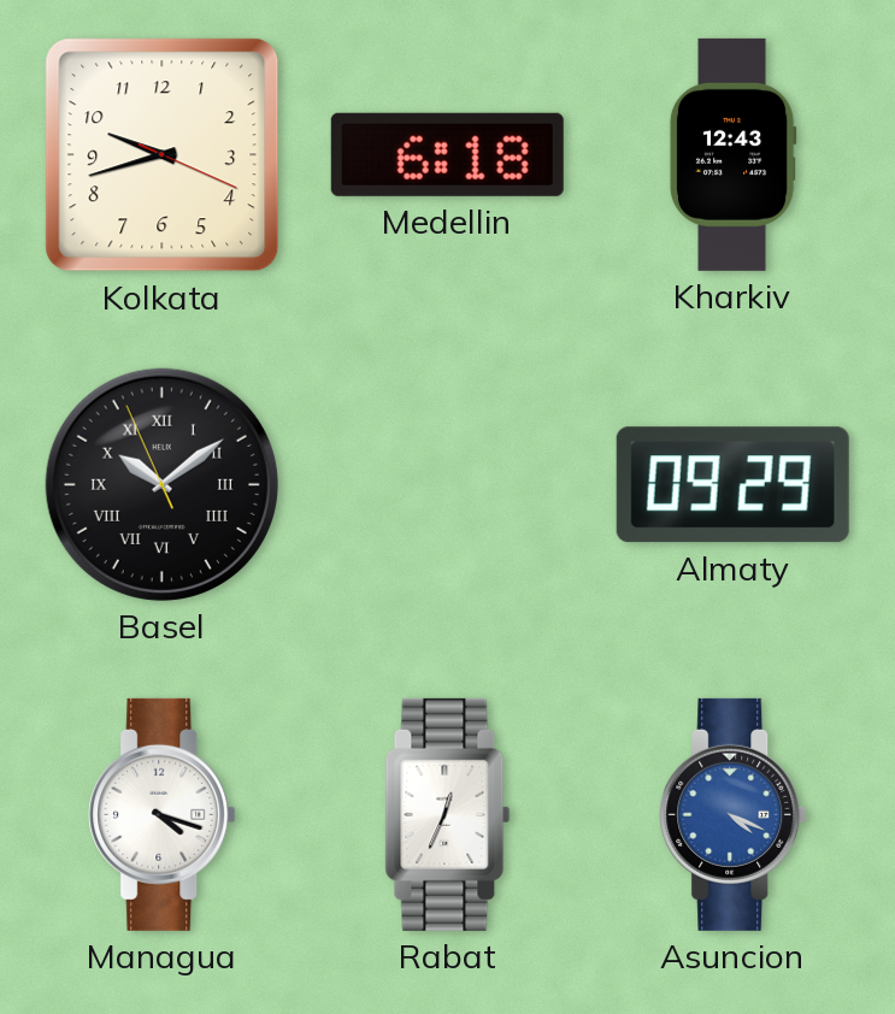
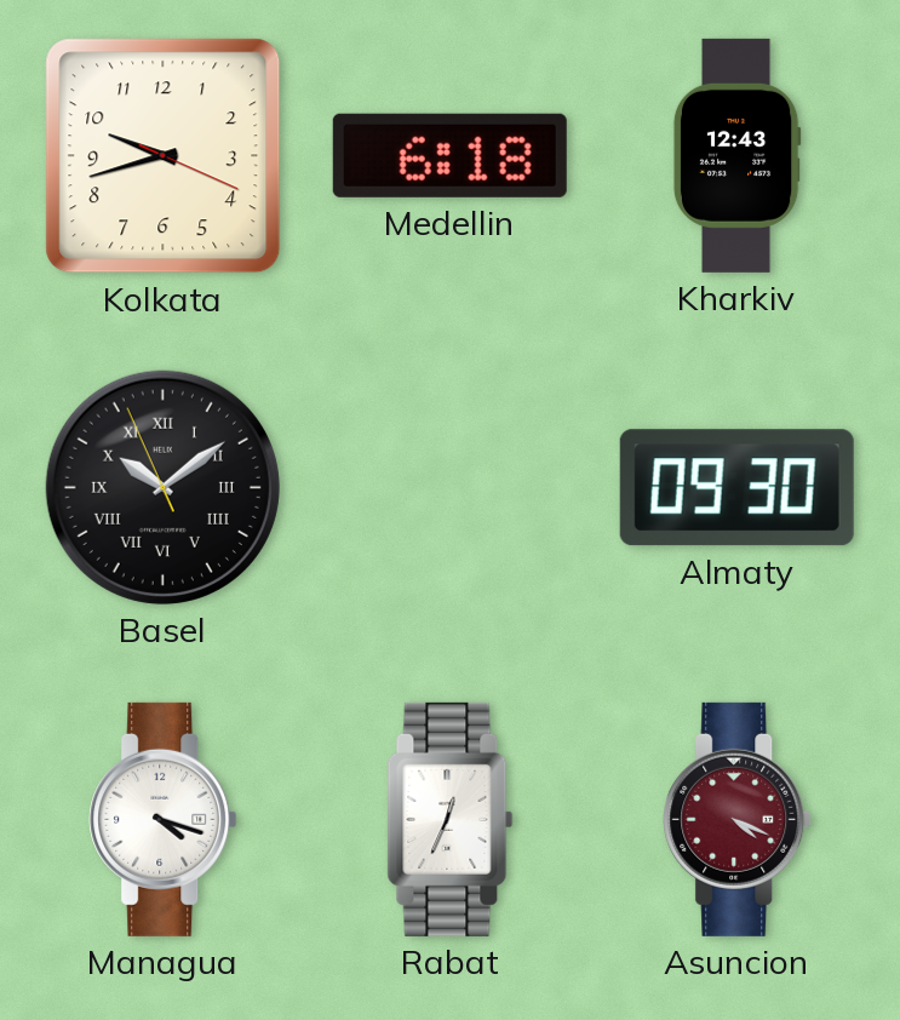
Almaty: 09:29 -> 09:30
Asuncion dial: blue -> burgundy
